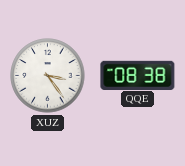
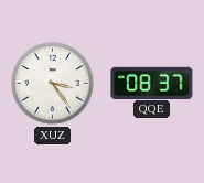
QQE: 08:38 -> 08:37
